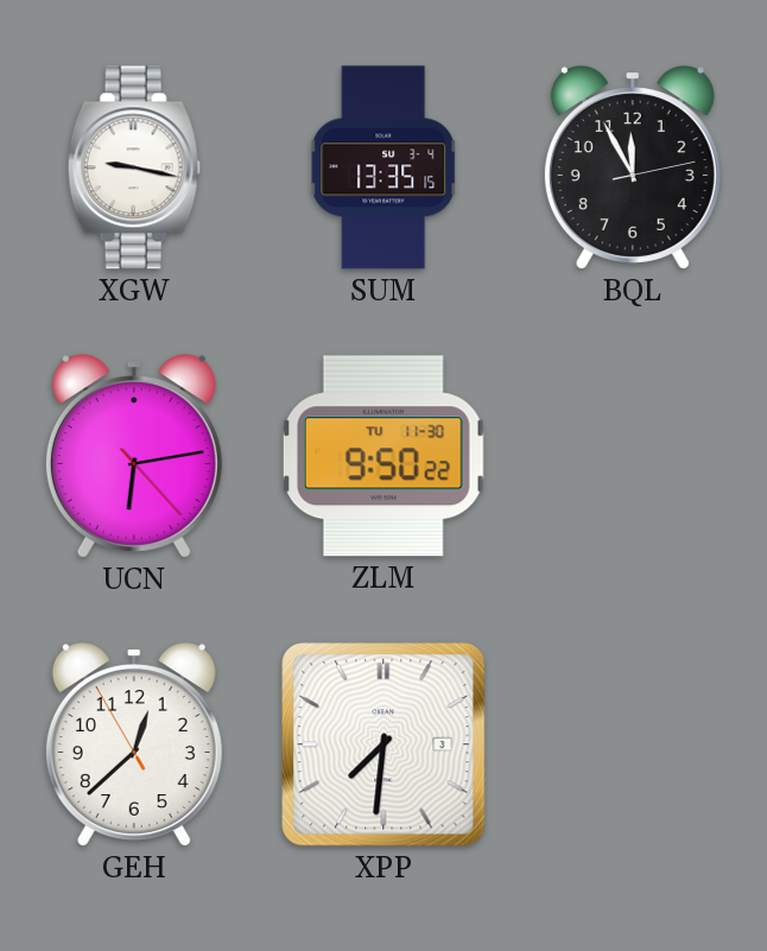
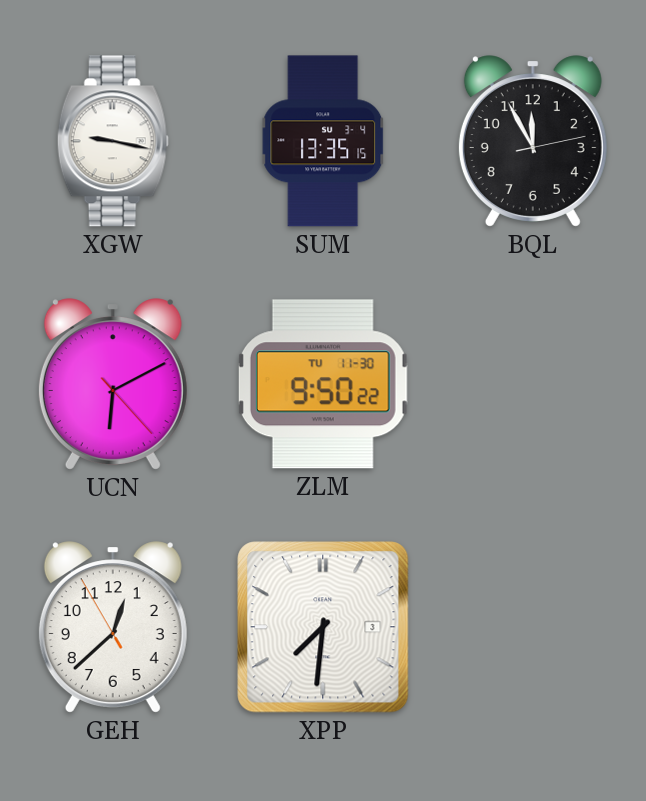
UCN: 6:13 -> 6:10
